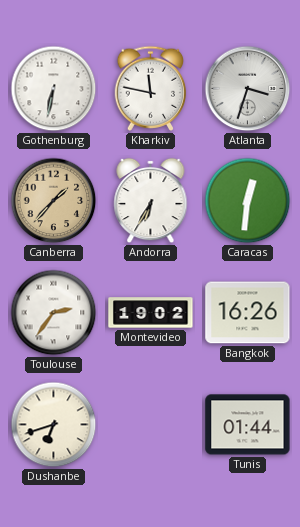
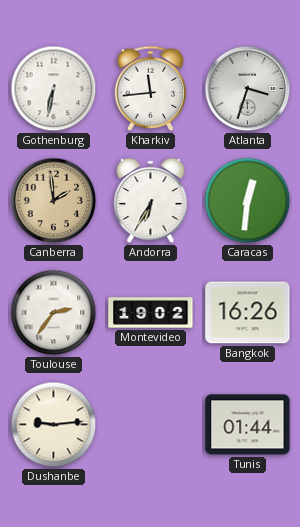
Kharkiv: 11:47 -> 11:44
Canberra: 1:37 -> 1:59
Dushanbe: 6:42 -> 9:14
